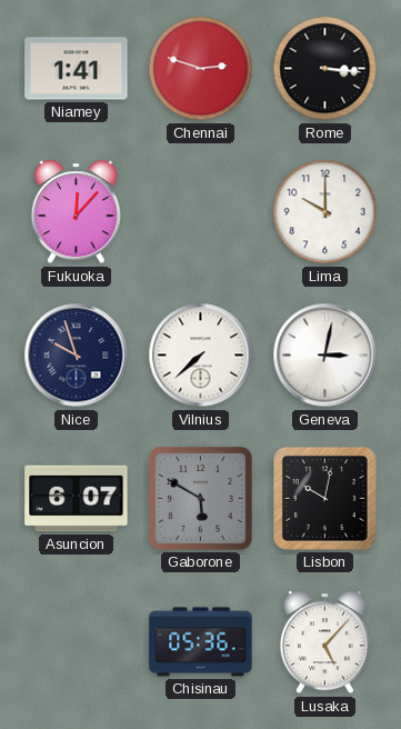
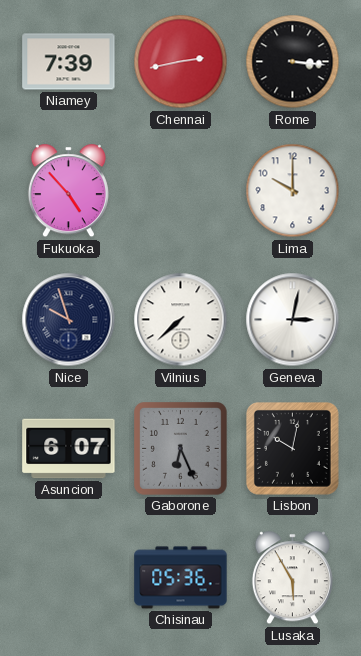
Niamey: 1:41 -> 7:39
Chennai: 2:48 -> 2:43
Fukuoka: 12:07 -> 4:53
Gaborone: 5:50 -> 6:26
Lusaka: 5:07 -> 5:55
